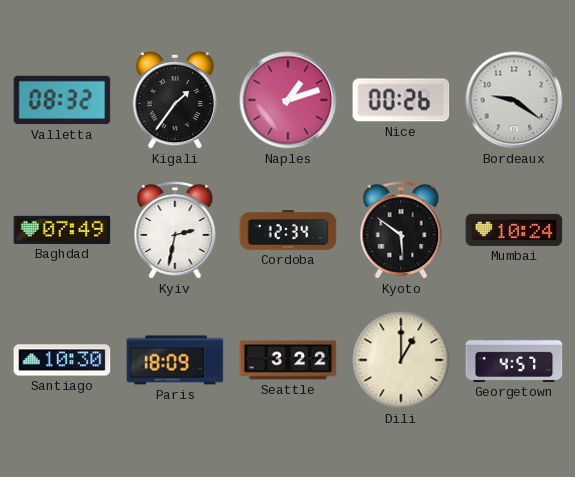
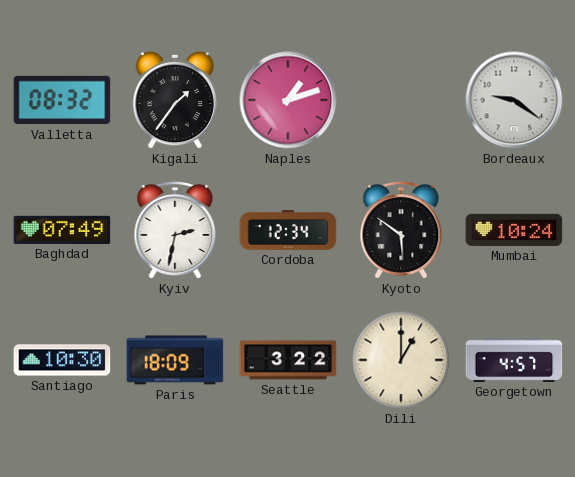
Nice: 00:26 -> none
